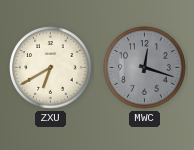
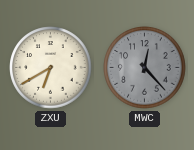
MWC: 12:18 -> 12:23
